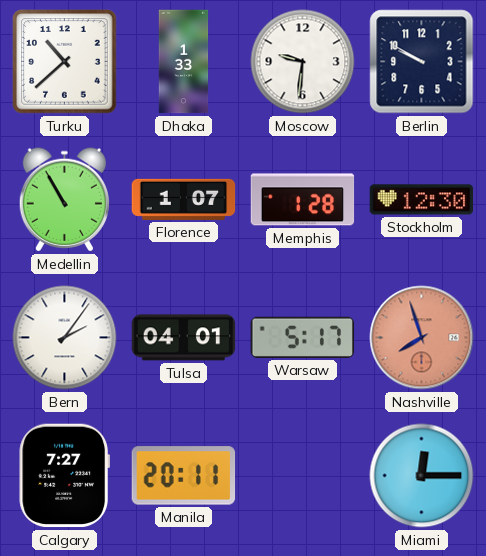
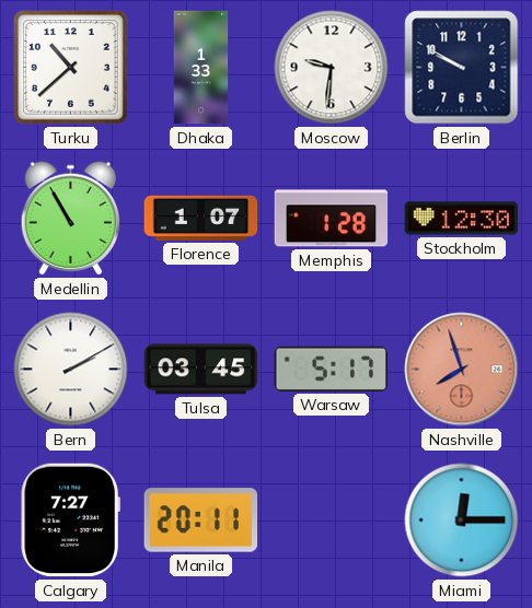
Bern: 2:06 -> 2:10
Tulsa: 04:01 -> 03:45
